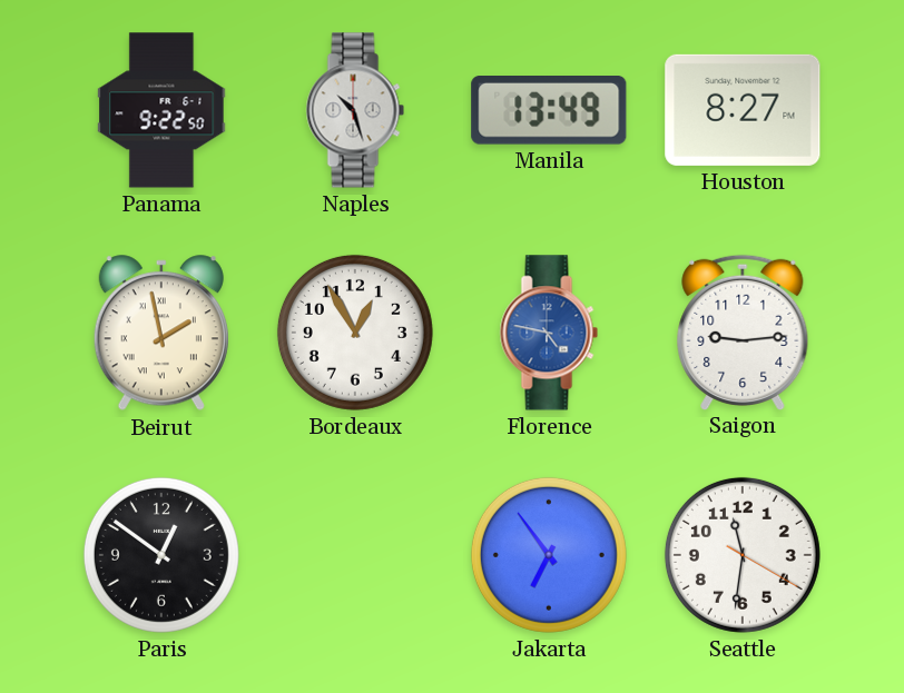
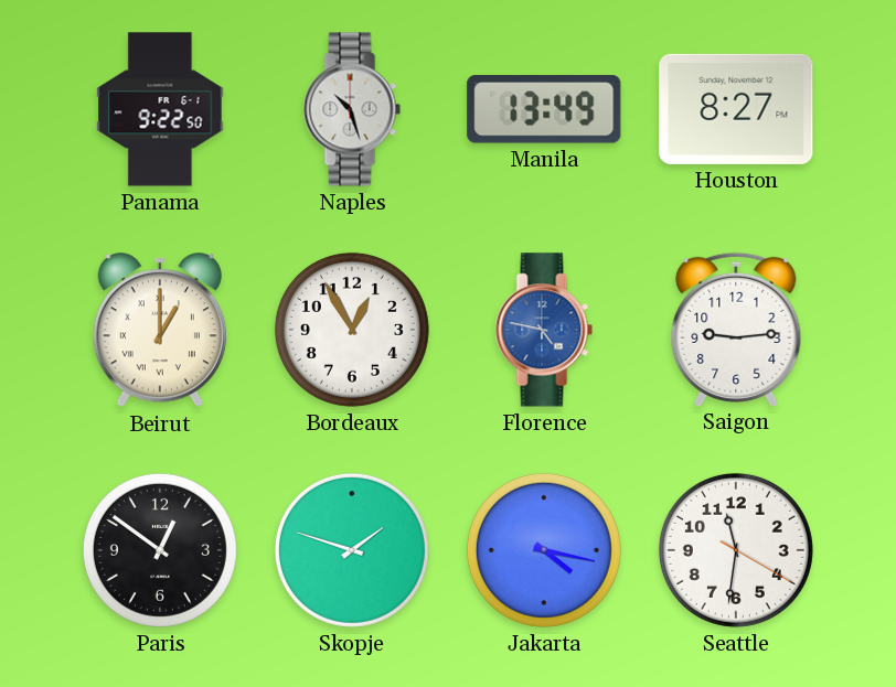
Beirut: 1:58 -> 1:00
Skopje: none -> 1:48
Jakarta: 6:54 -> 4:17
